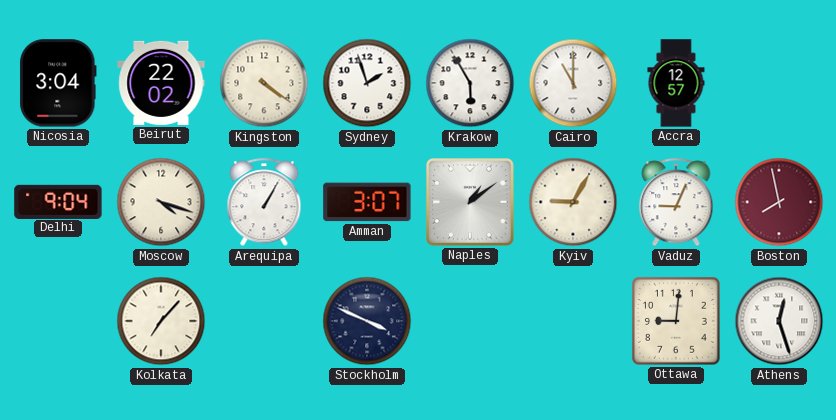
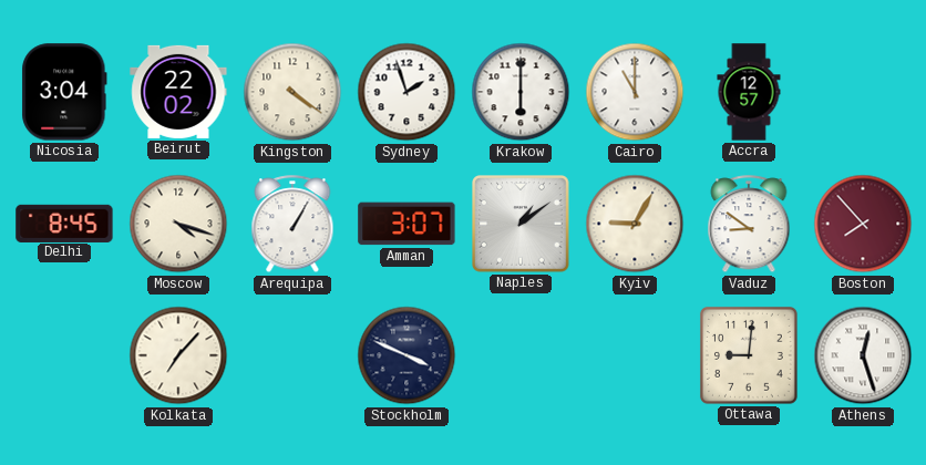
Krakow: 5:55 -> 6:00
Delhi: 9:04 -> 8:45
Vaduz: 9:04 -> 8:51
Boston: 7:58 -> 7:53
